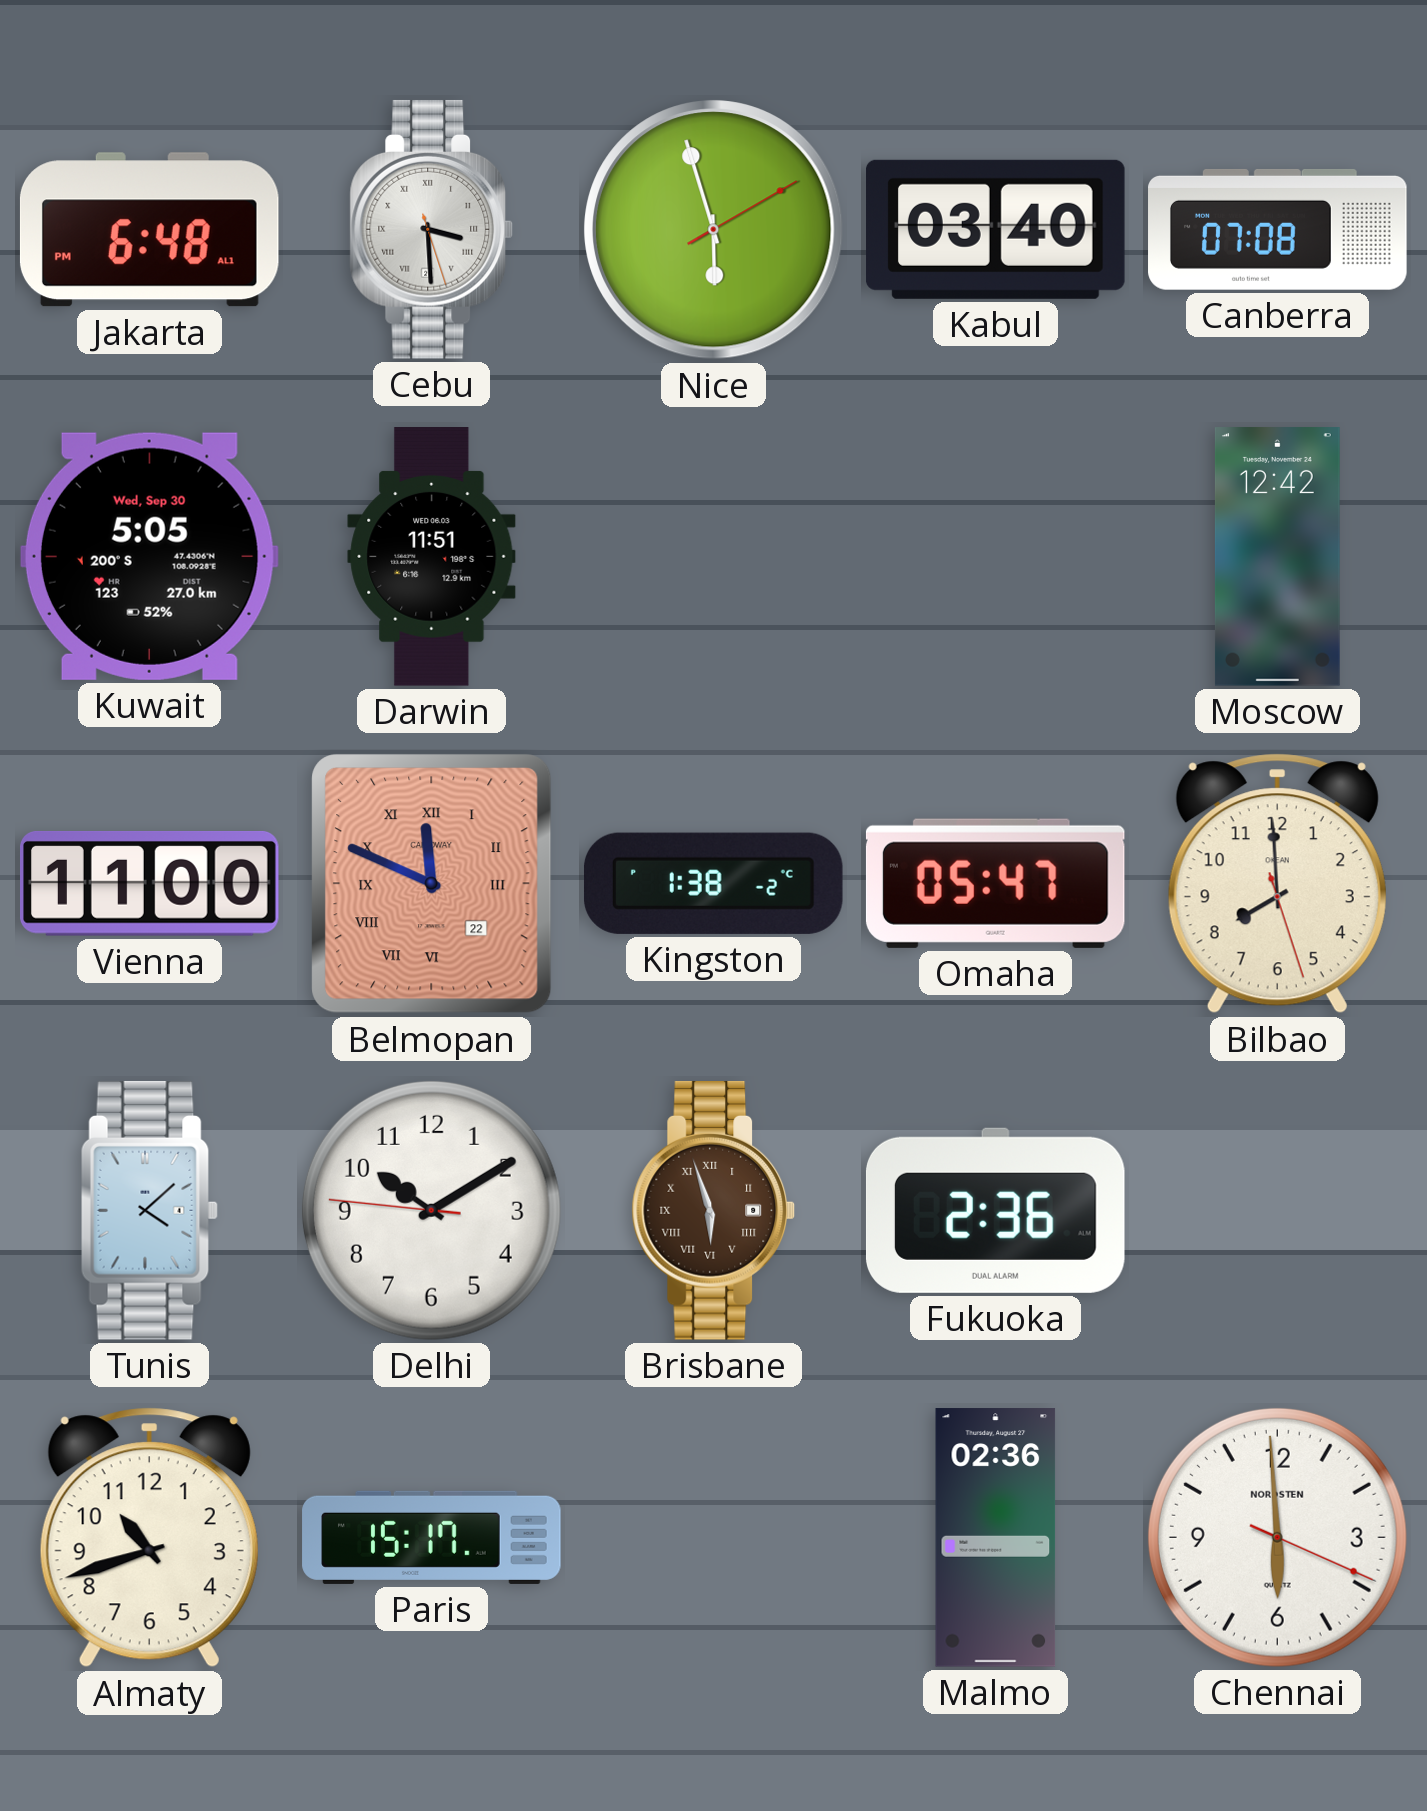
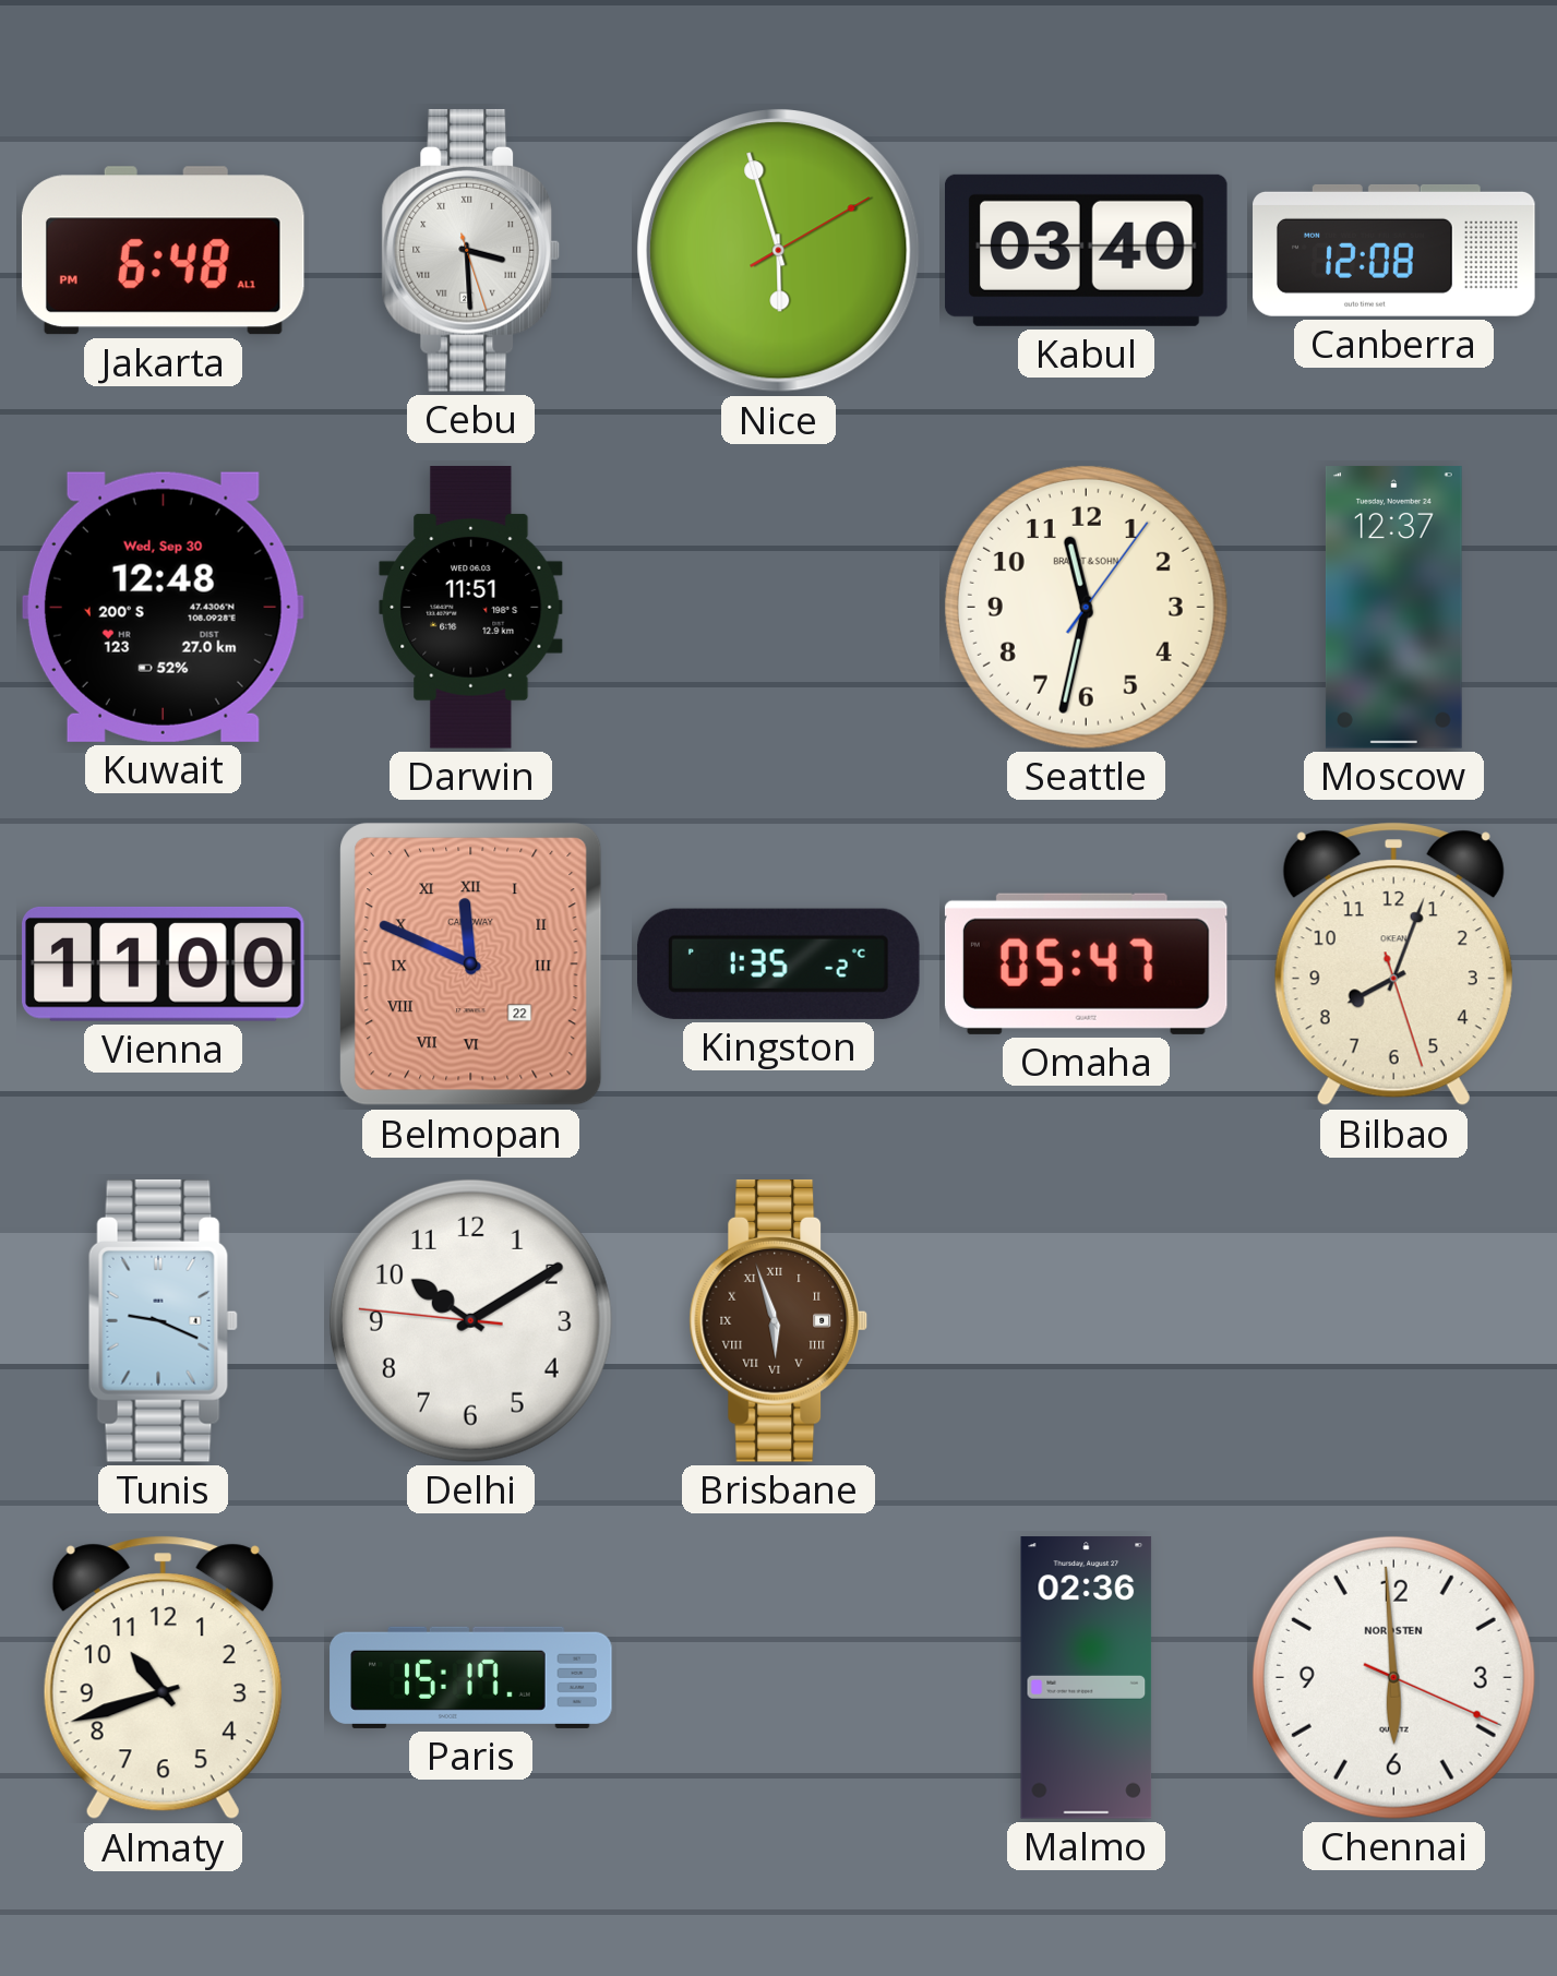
Canberra: 07:08 -> 12:08
Kuwait: 5:05 -> 12:48
Seattle: none -> 11:32
Moscow: 12:42 -> 12:37
Kingston: 1:38 -> 1:35
Bilbao: 7:59 -> 8:03
Tunis: 4:08 -> 9:19
Fukuoka: 2:36 -> none
